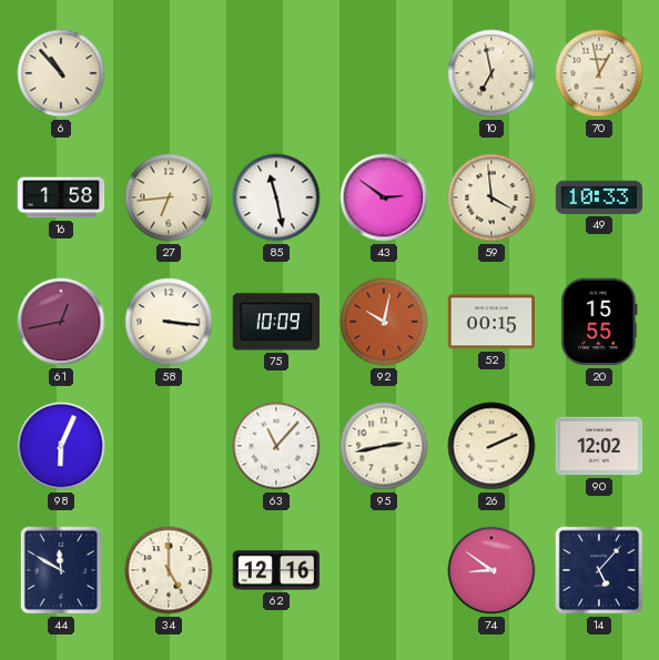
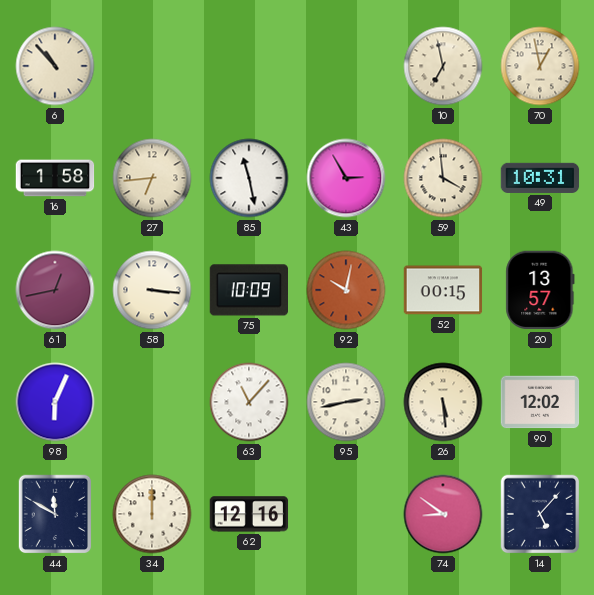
43: 2:51 -> 2:55
49: 10:33 -> 10:31
20: 15:55 -> 13:57
26: 2:11 -> 5:29
34: 5:00 -> 12:00
